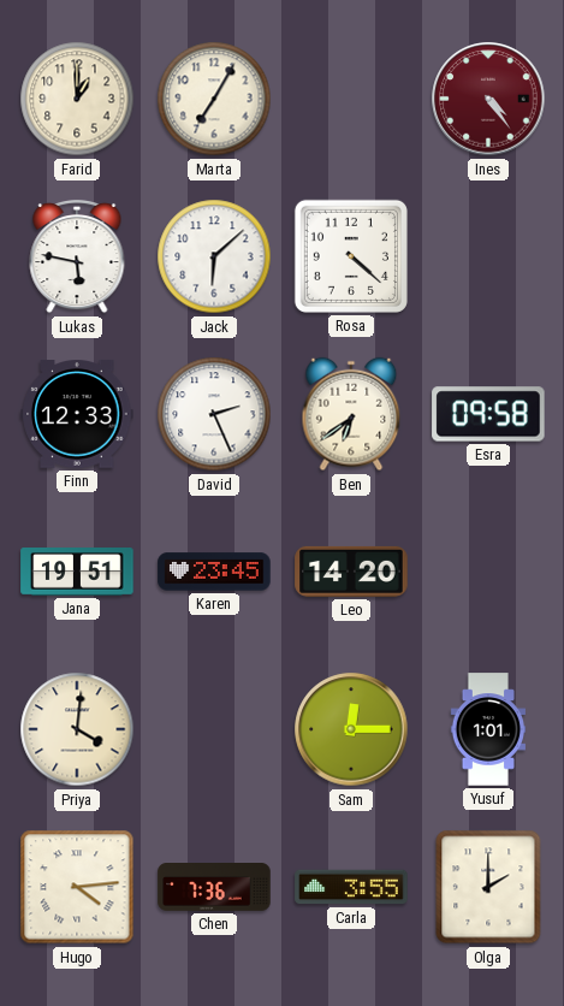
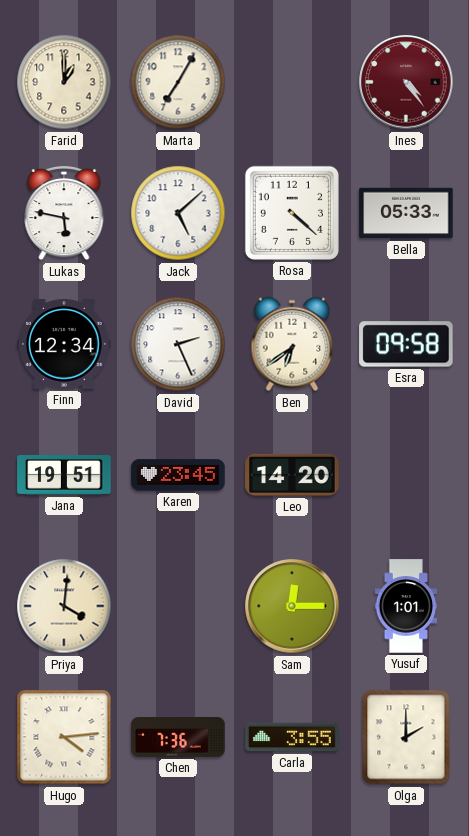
Jack: 6:08 -> 5:08
Bella: none -> 05:33
Finn: 12:33 -> 12:34
